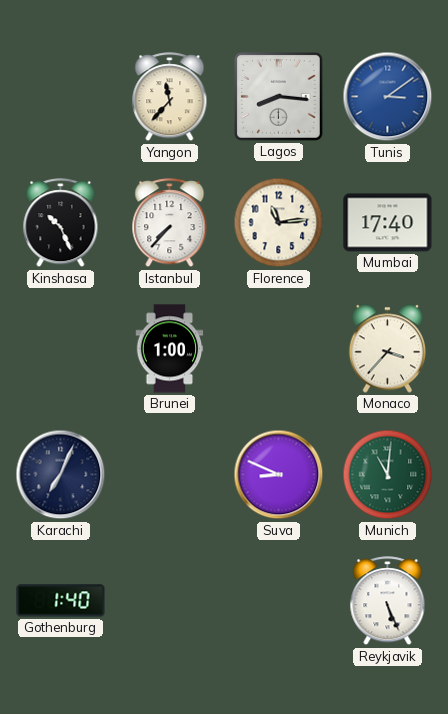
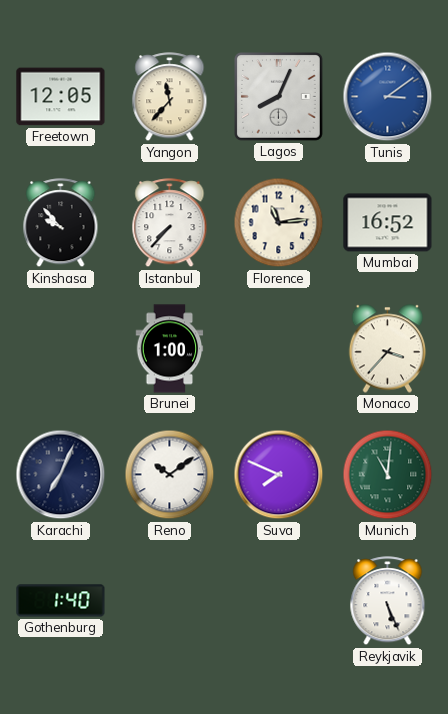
Freetown: none -> 12:05
Lagos: 8:16 -> 8:04
Kinshasa: 10:26 -> 9:53
Mumbai: 17:40 -> 16:52
Reno: none -> 10:09
Suva: 8:49 -> 7:49
